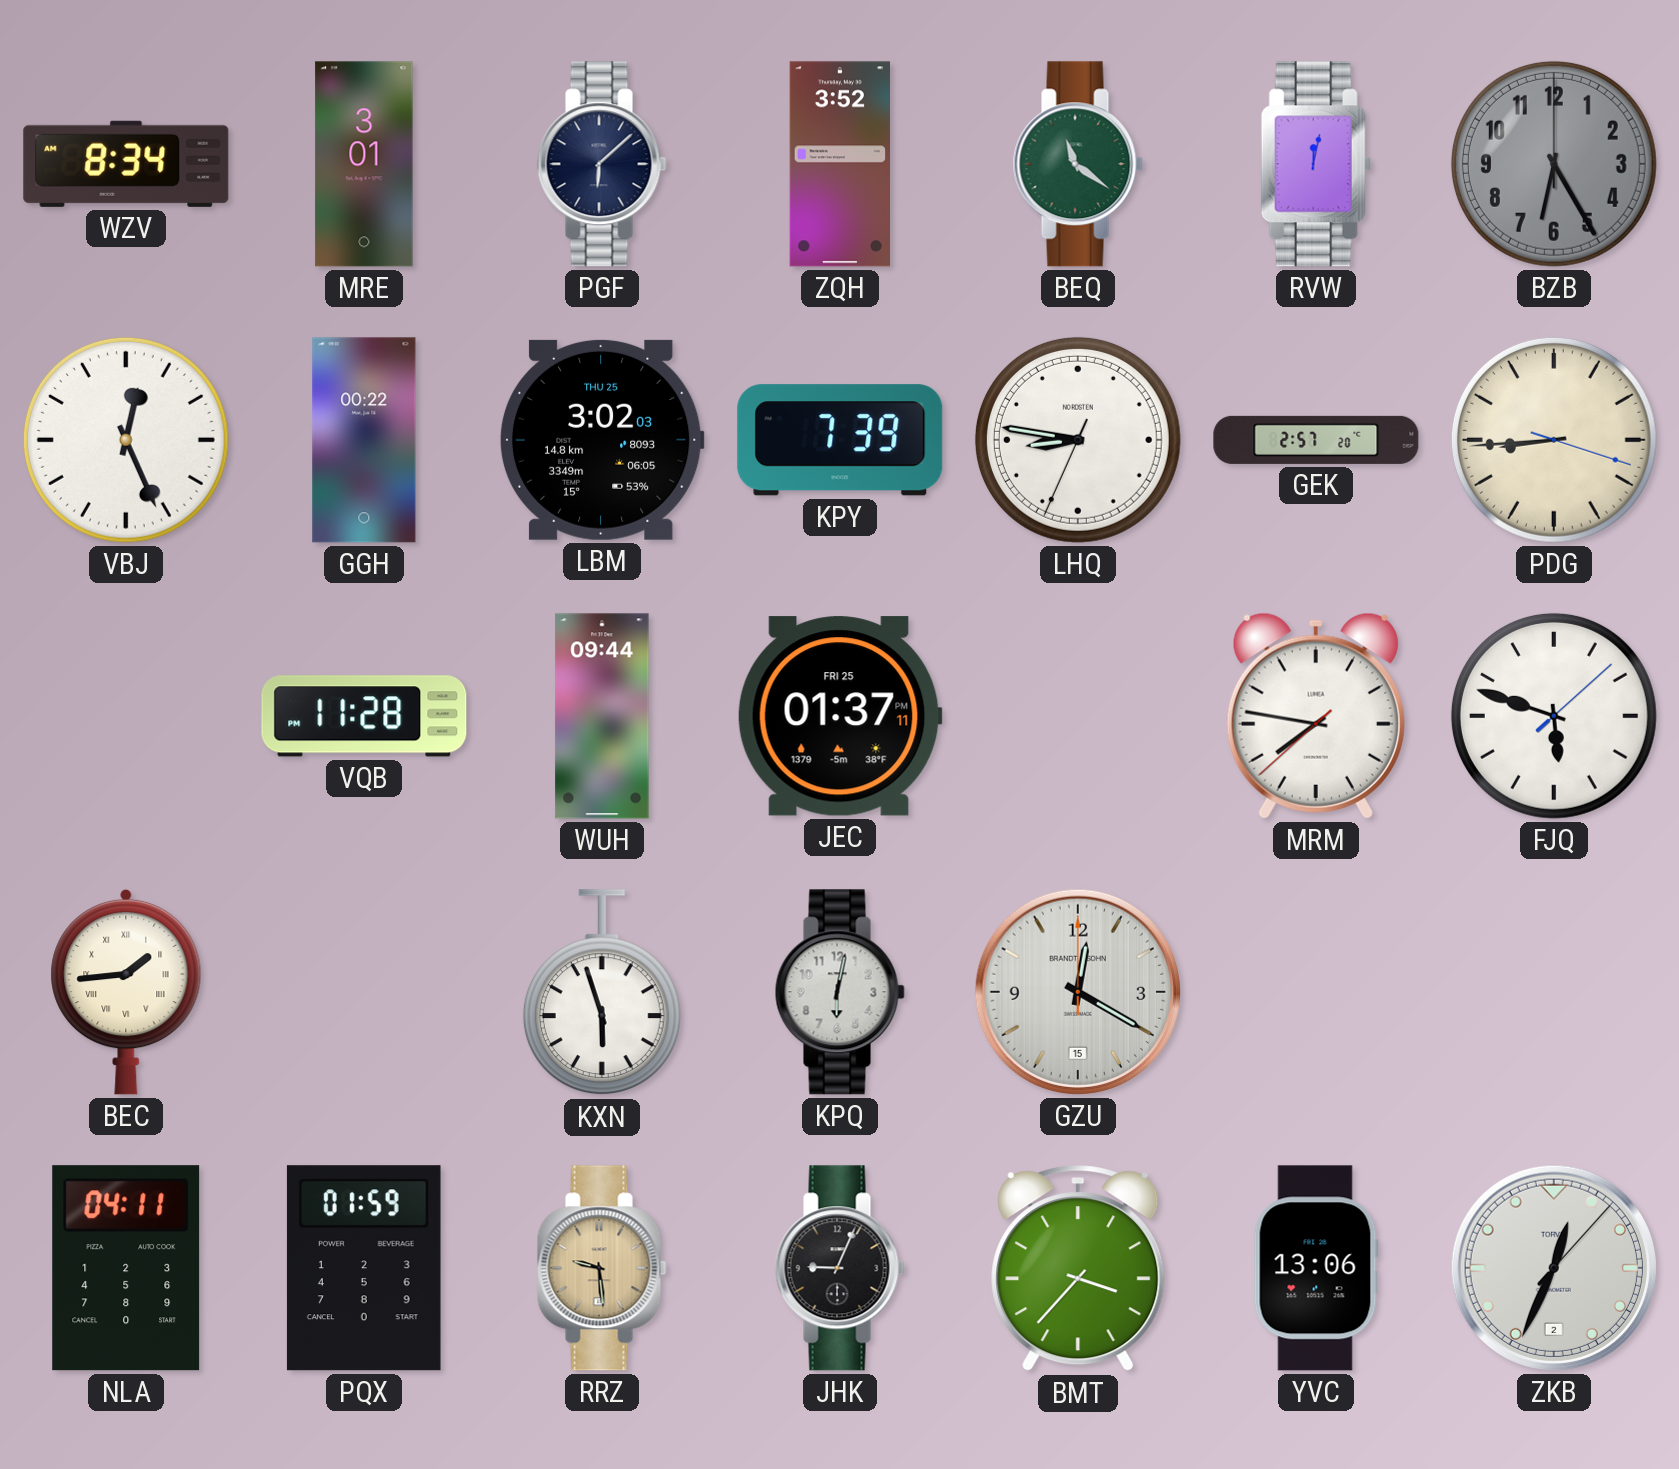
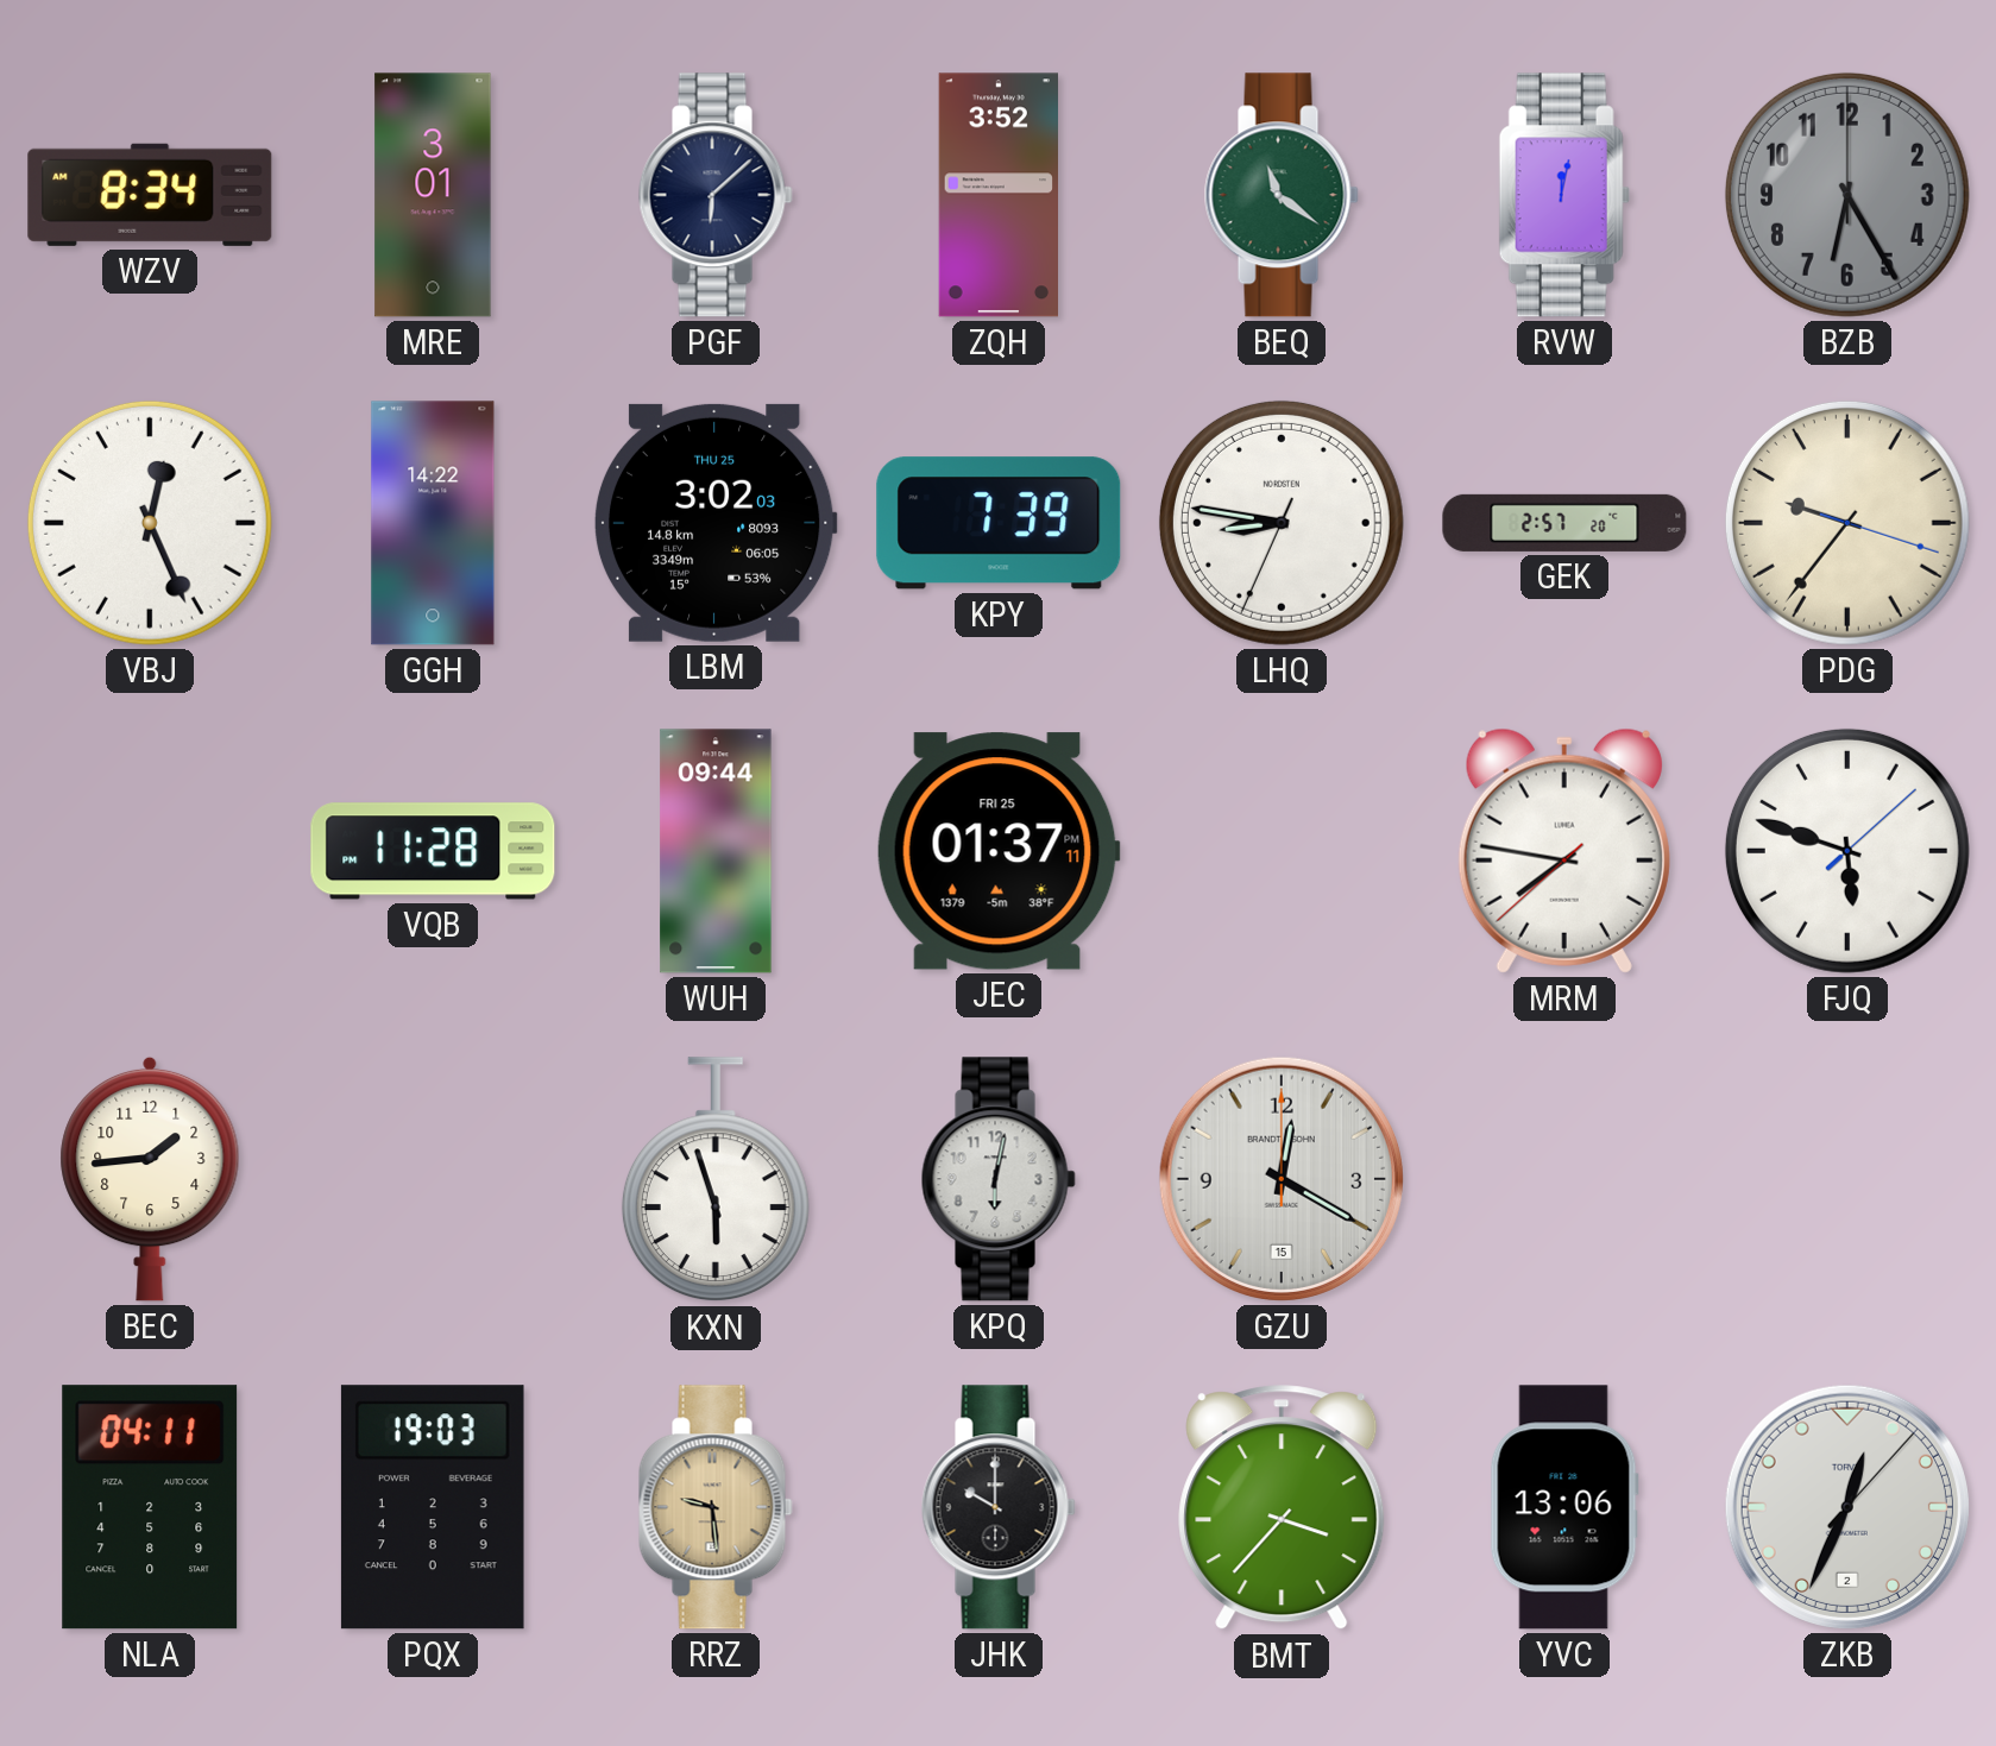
GGH: 00:22 -> 14:22
PDG: 8:44 -> 9:36
BEC numerals: Roman -> Arabic
PQX: 01:59 -> 19:03
JHK: 9:04 -> 10:00
